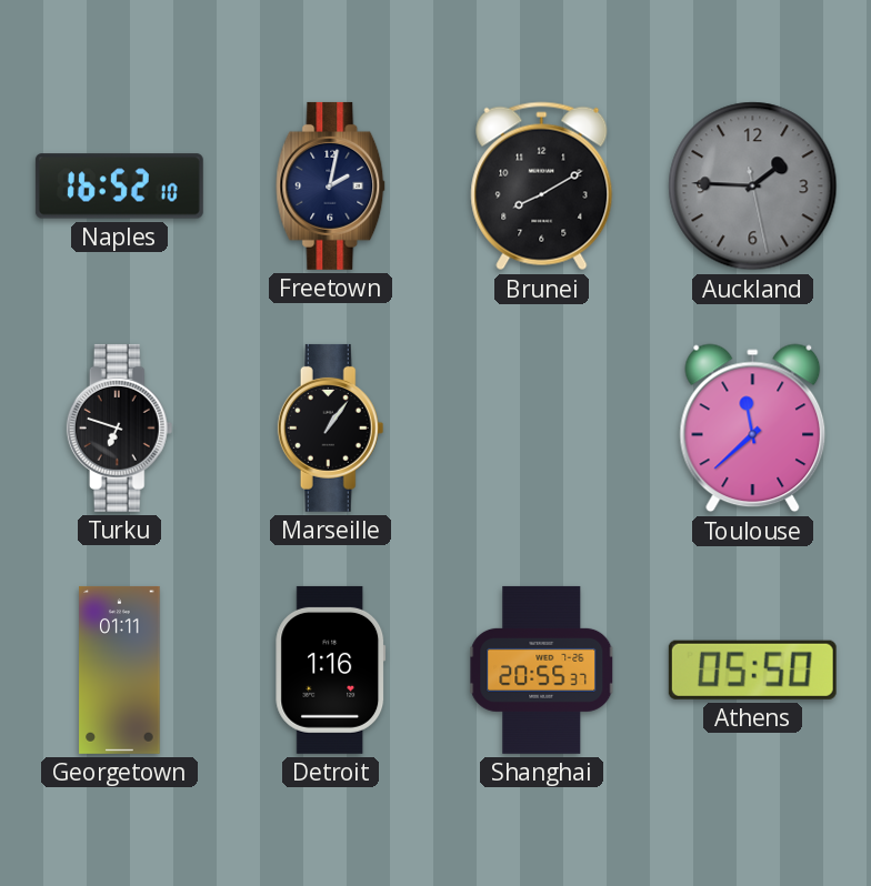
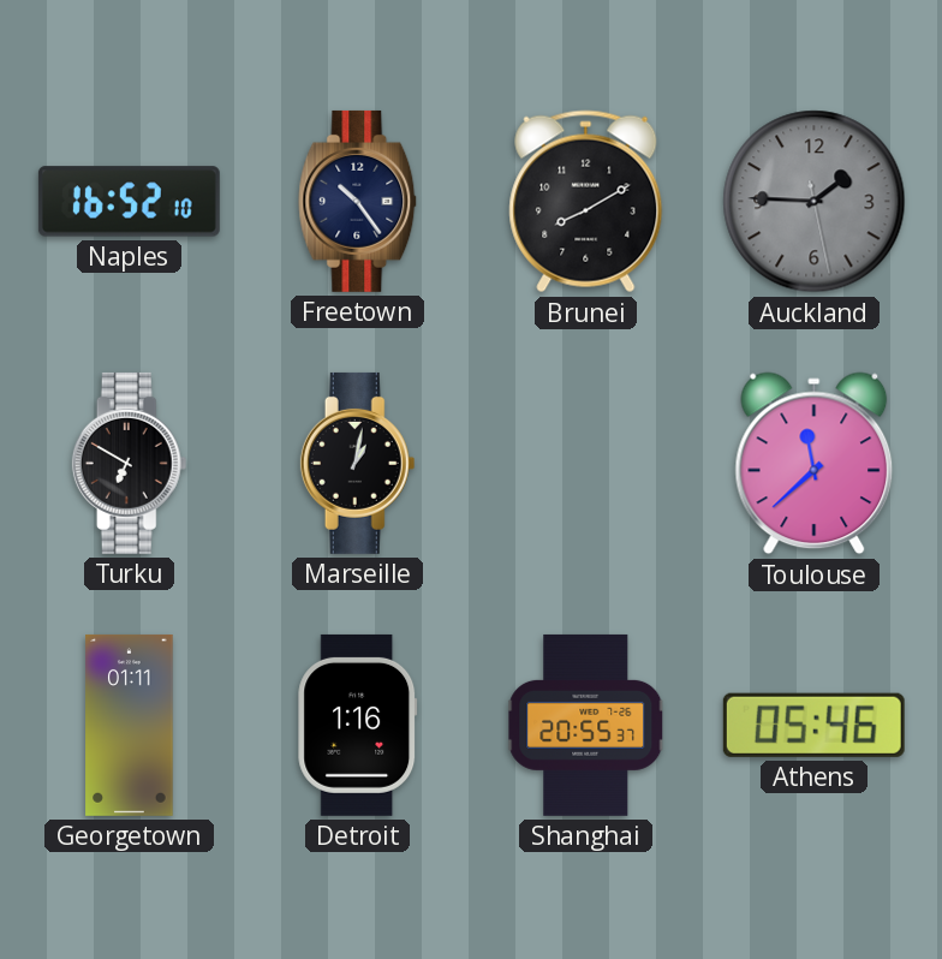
Freetown: 2:02 -> 10:24
Turku: 6:48 -> 6:50
Marseille: 1:06 -> 1:02
Athens: 05:50 -> 05:46
